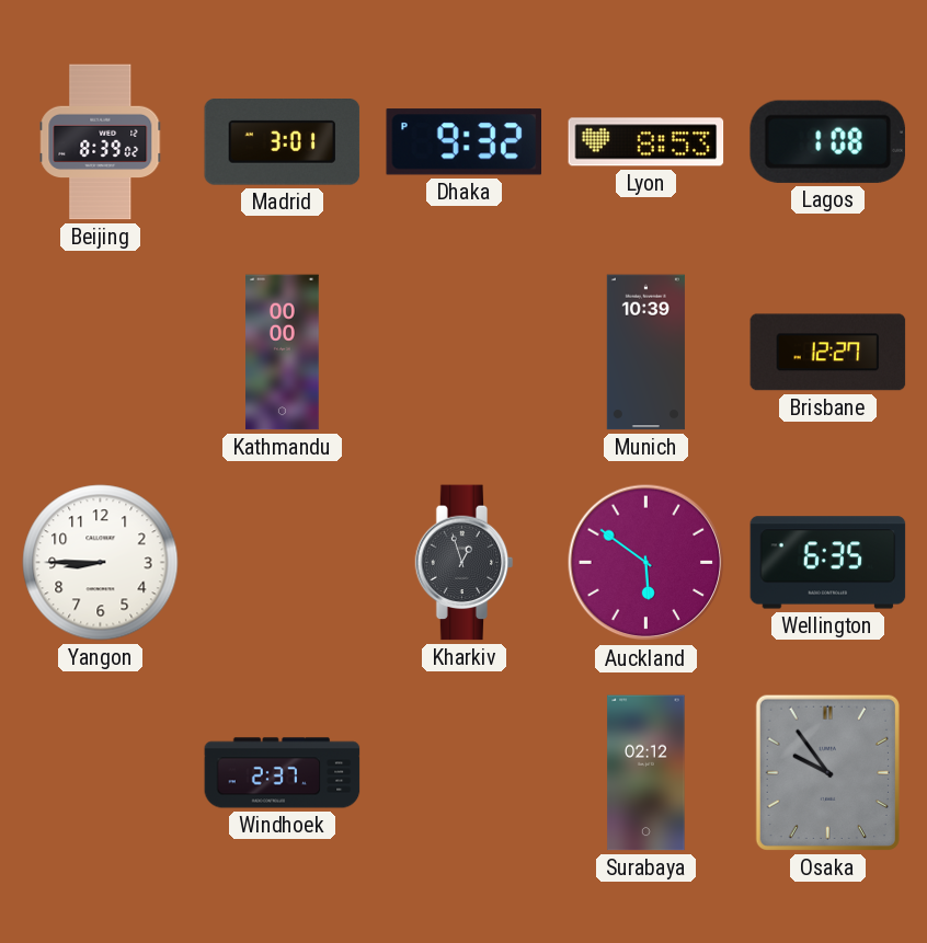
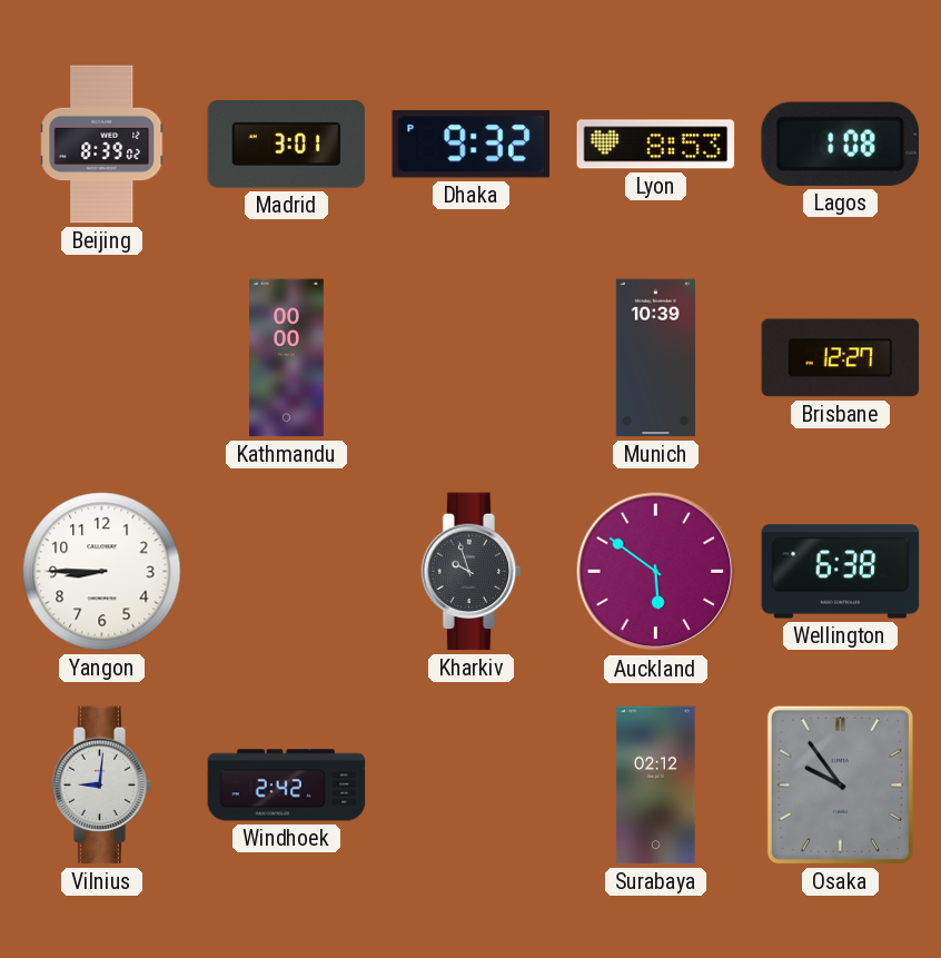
Kharkiv: 12:57 -> 9:57
Wellington: 6:35 -> 6:38
Vilnius: none -> 9:01
Windhoek: 2:37 -> 2:42
